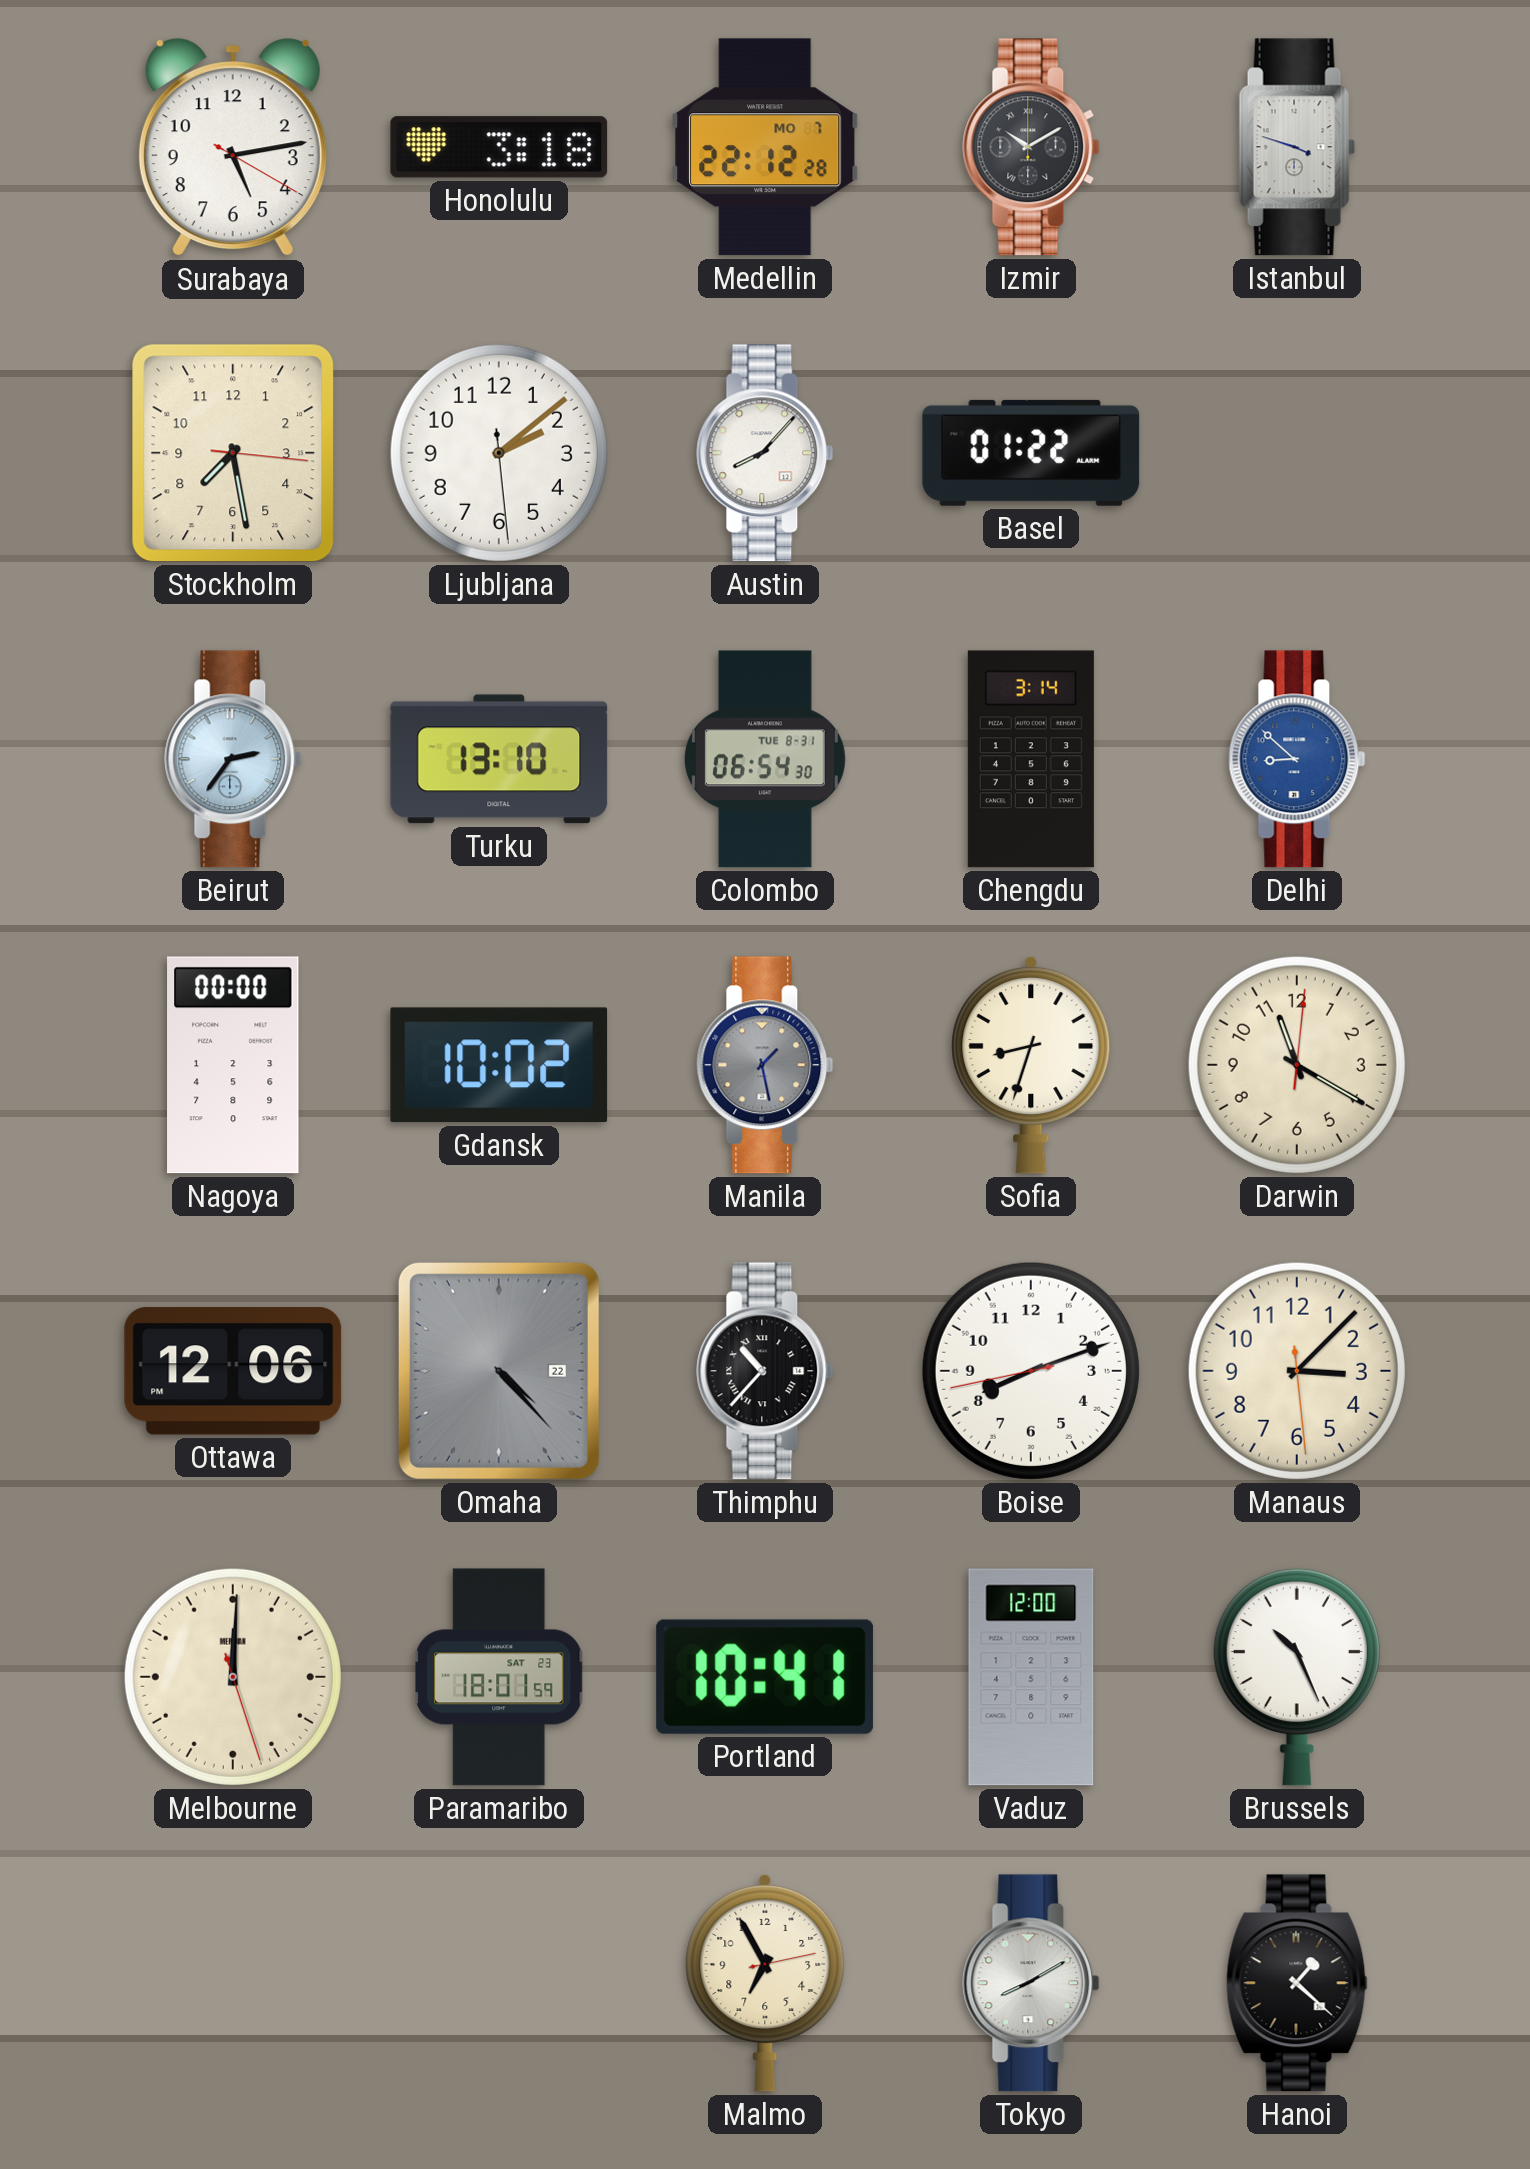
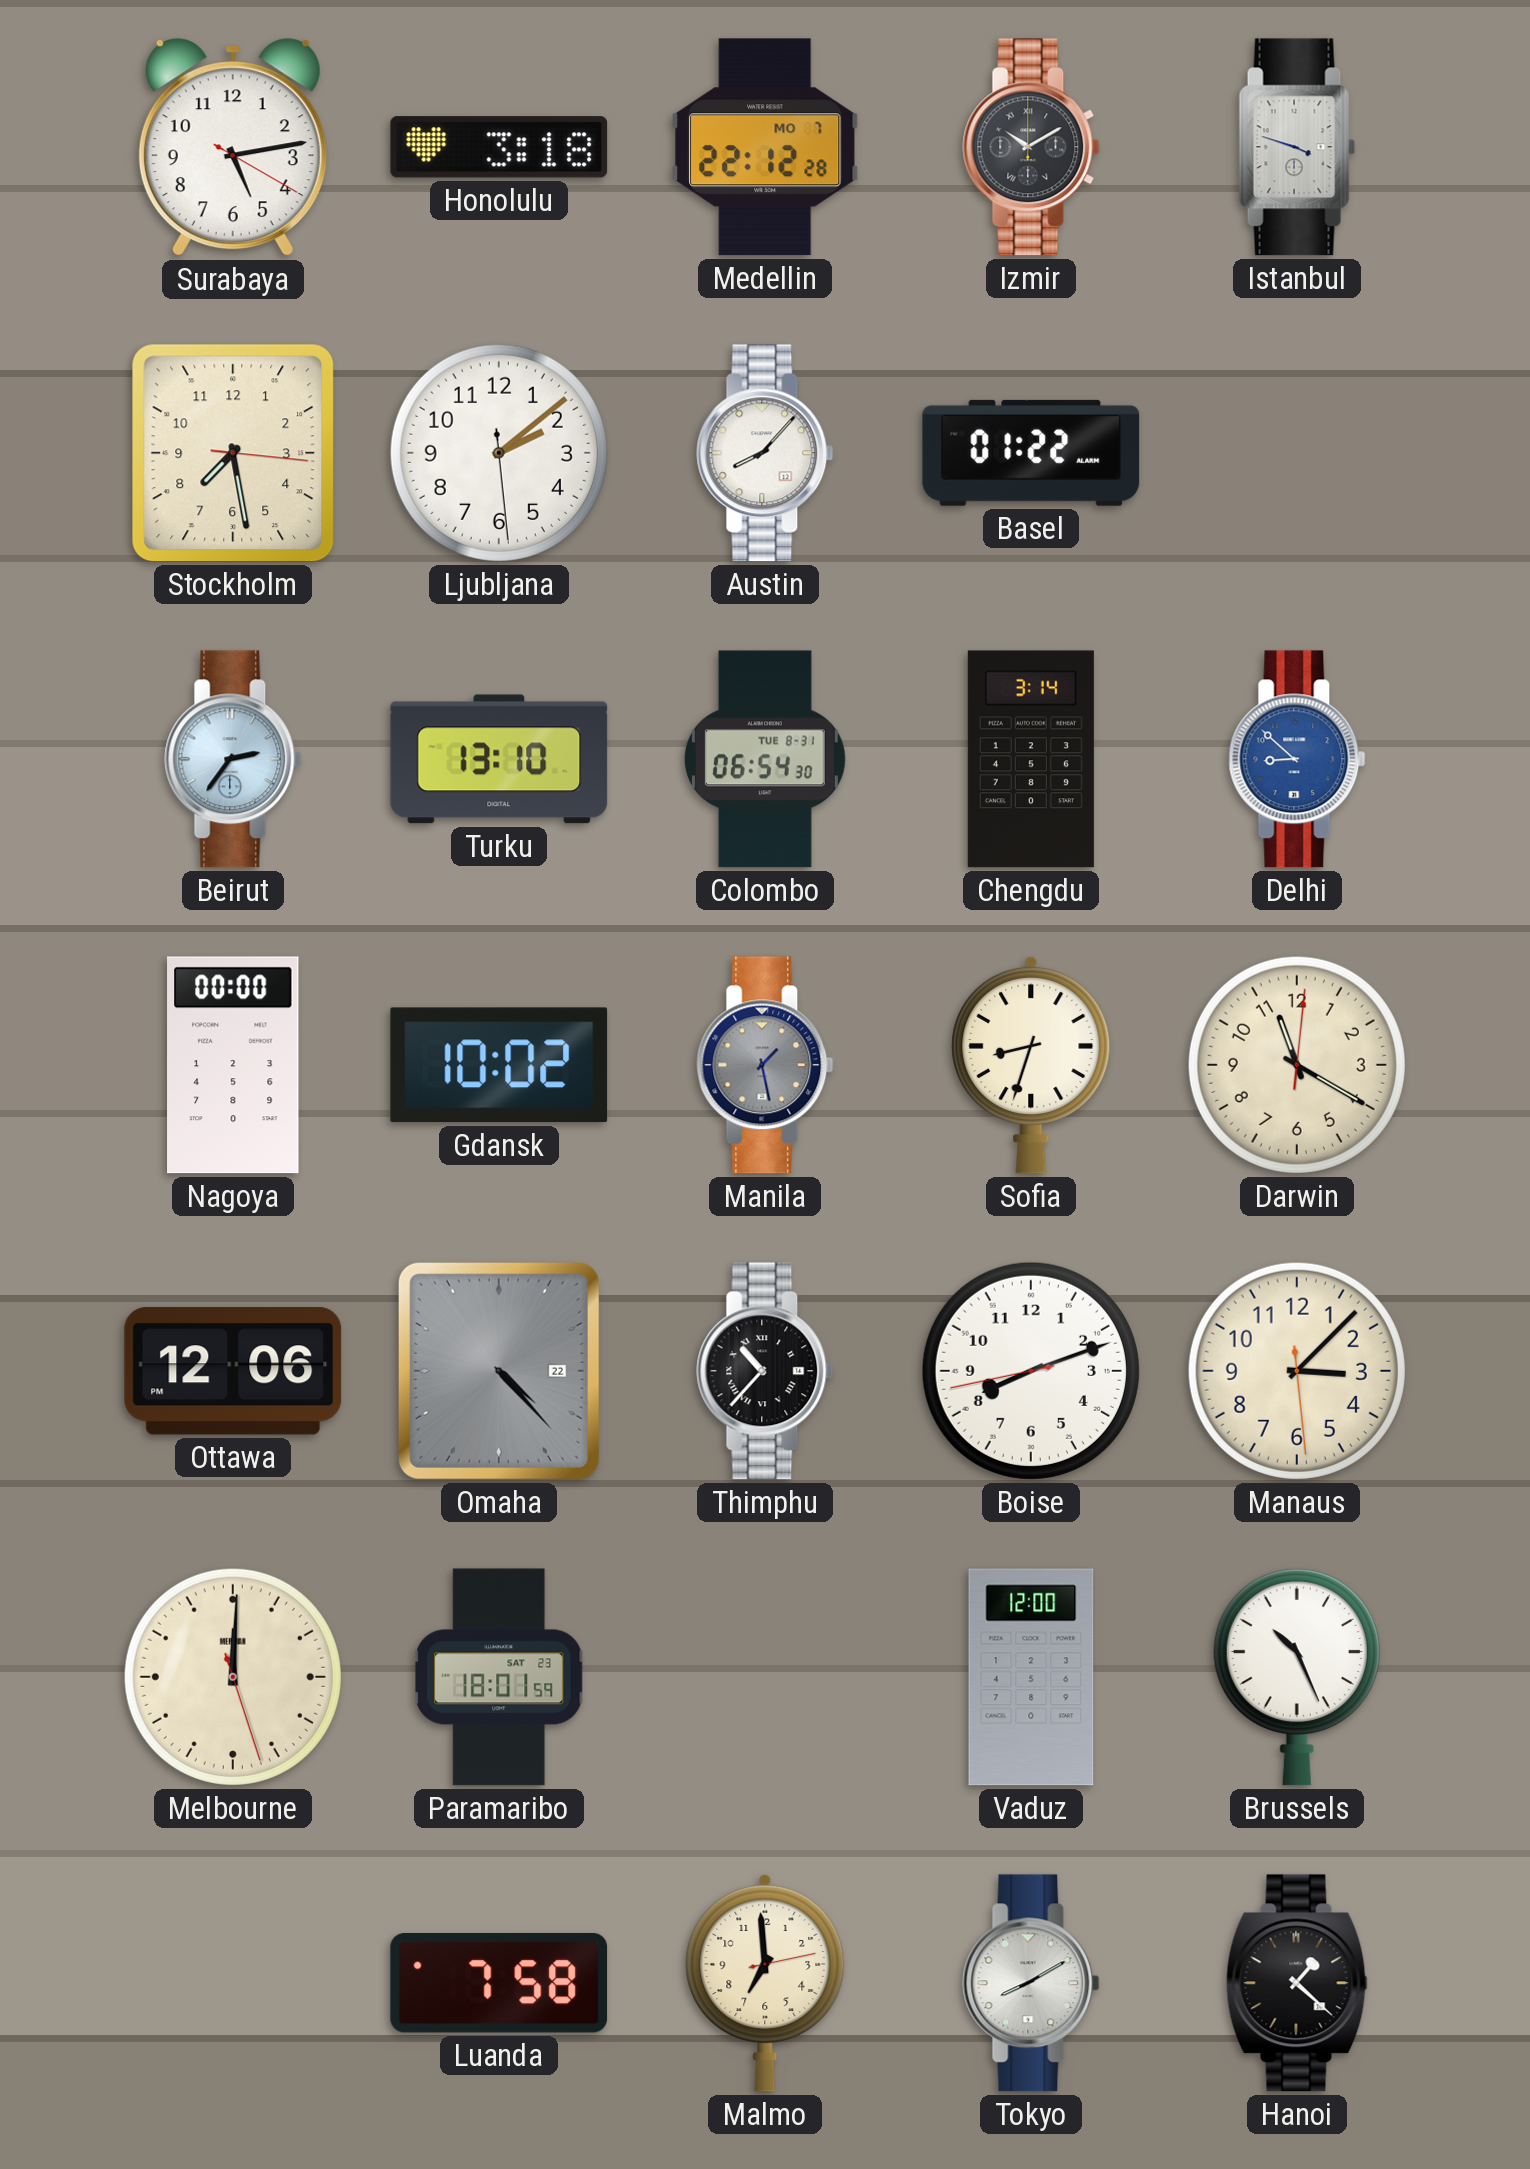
Portland: 10:41 -> none
Luanda: none -> 7:58
Malmo: 6:55 -> 6:59
